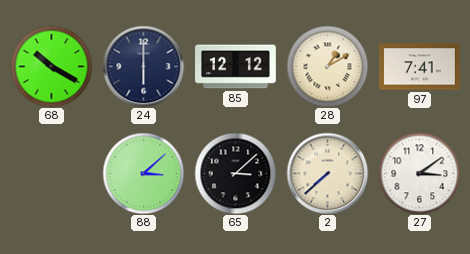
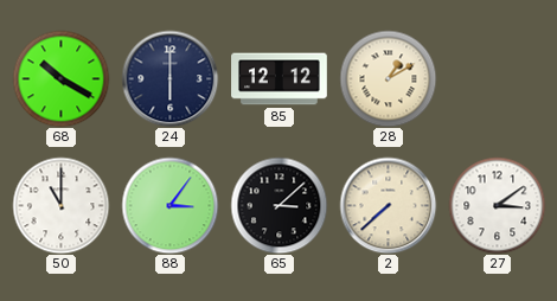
97: 7:41 -> none
50: none -> 11:00
88: 3:08 -> 3:06
